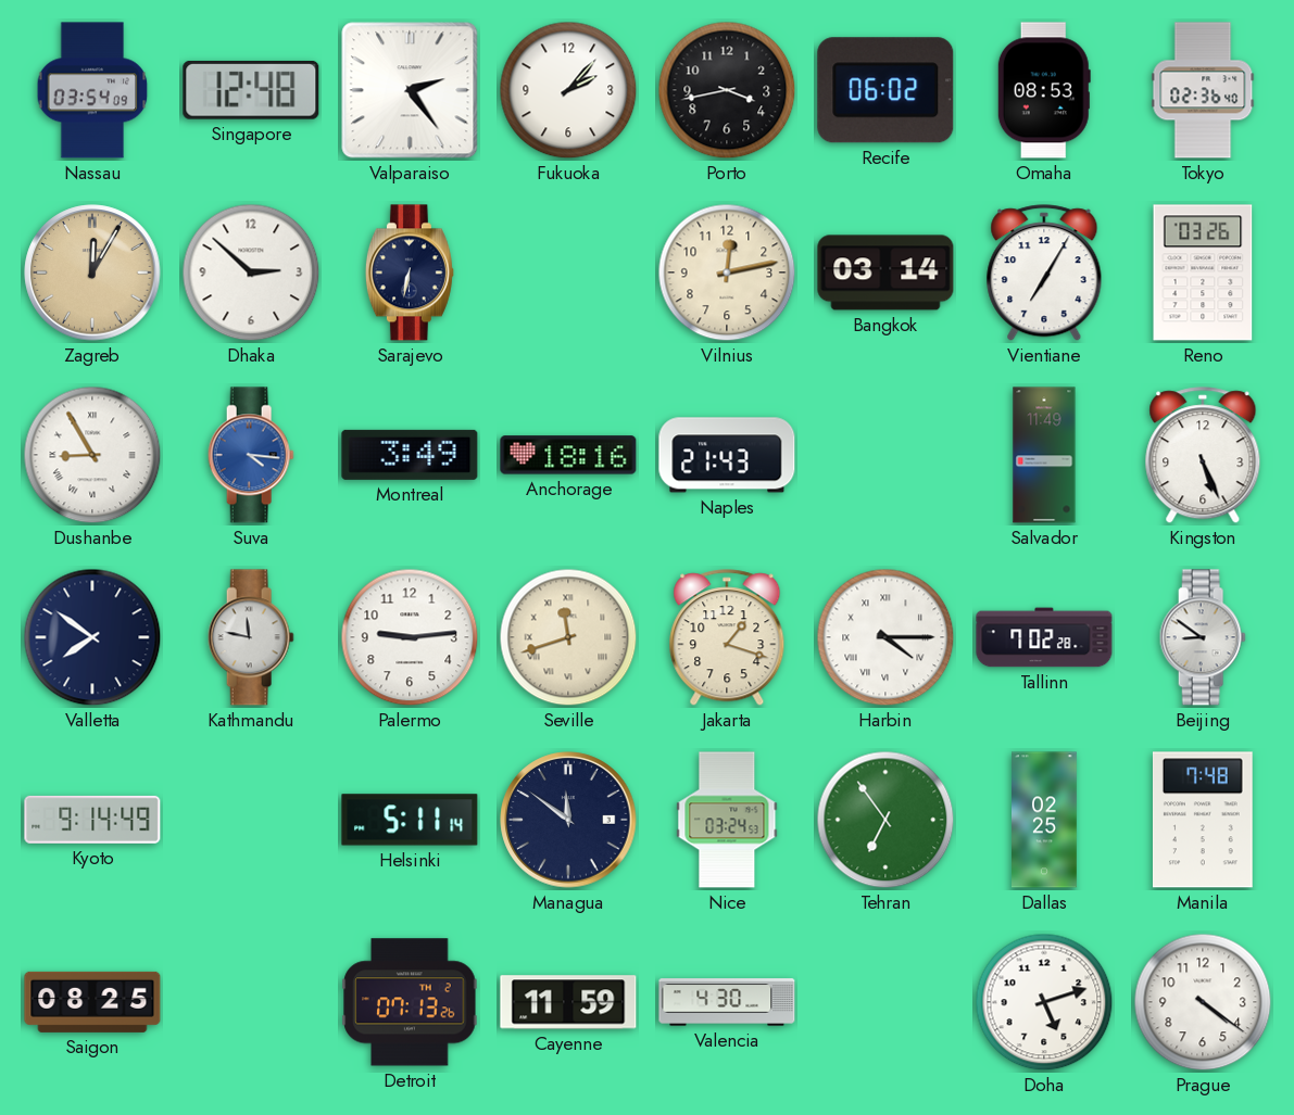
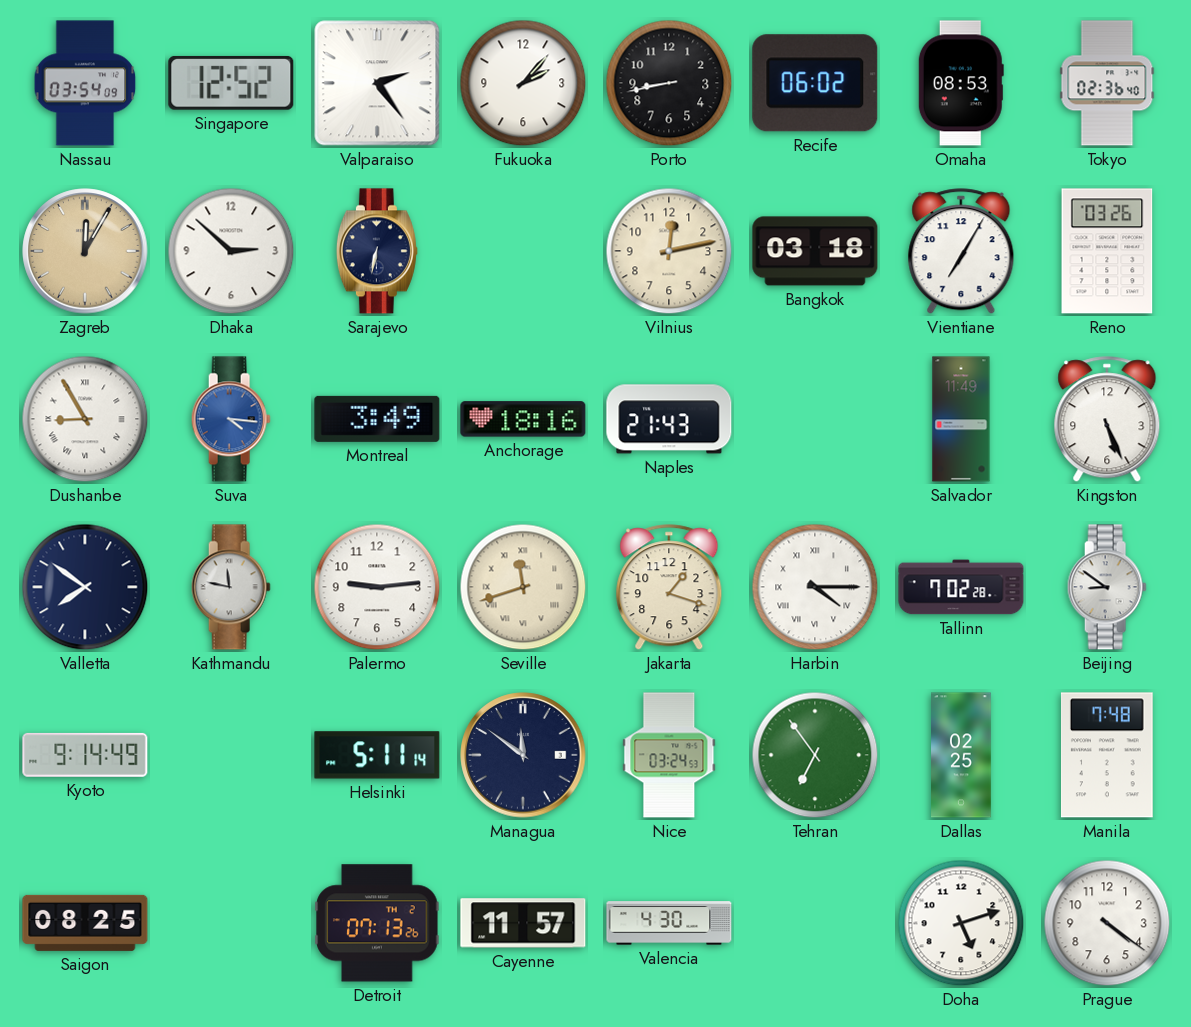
Singapore: 12:48 -> 12:52
Porto: 3:43 -> 8:43
Bangkok: 03:14 -> 03:18
Cayenne: 11:59 -> 11:57
